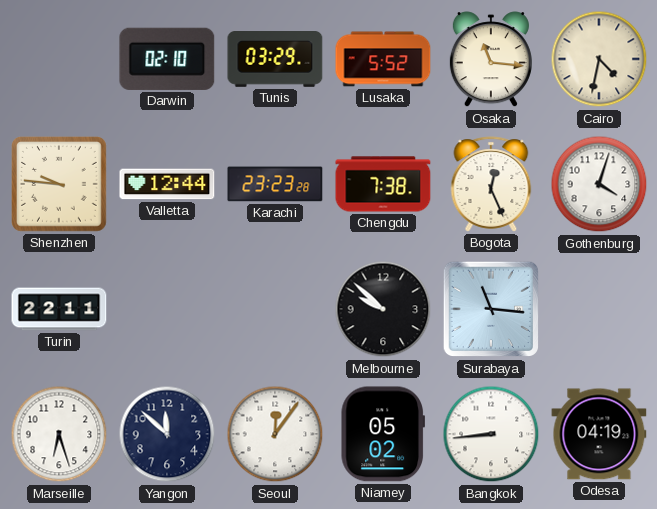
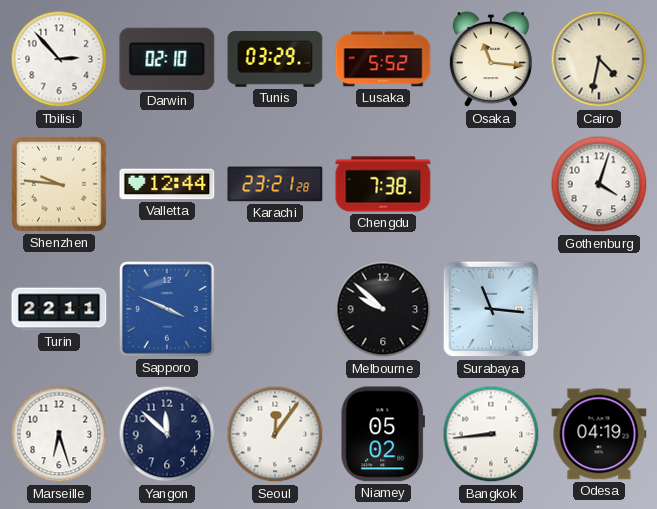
Tbilisi: none -> 2:53
Karachi: 23:23 -> 23:21
Bogota: 12:26 -> none
Sapporo: none -> 3:49
